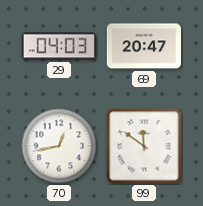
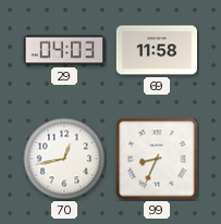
69: 20:47 -> 11:58
99: 11:51 -> 8:34
